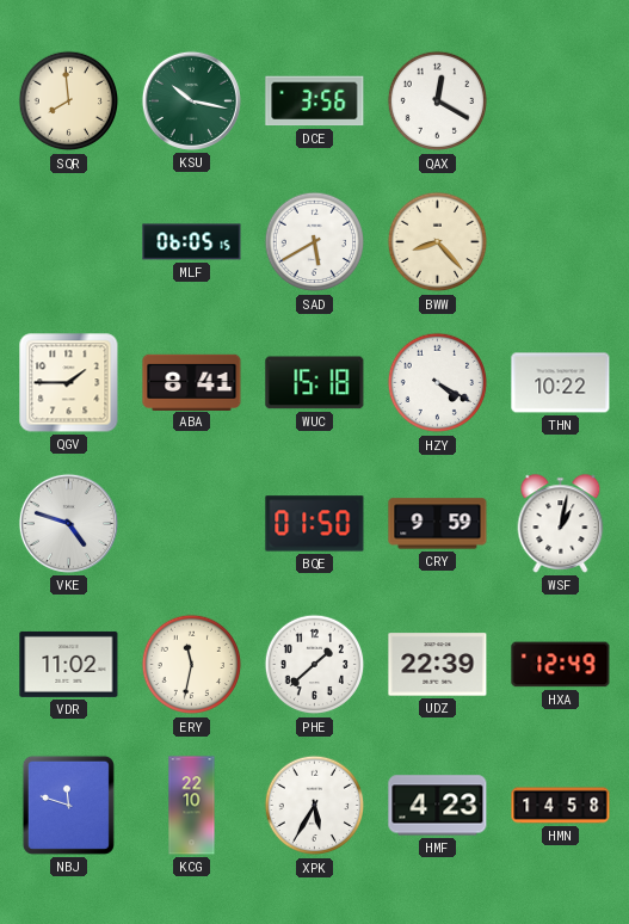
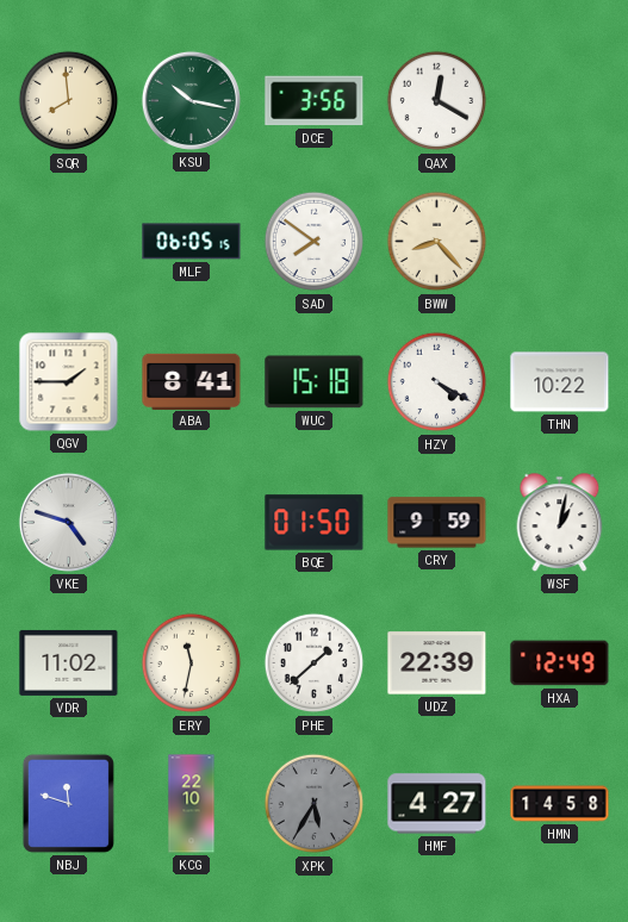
SAD: 5:40 -> 7:51
XPK dial: white -> grey
HMF: 4:23 -> 4:27
